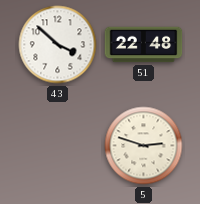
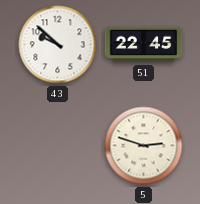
43: 3:52 -> 9:52
51: 22:48 -> 22:45
